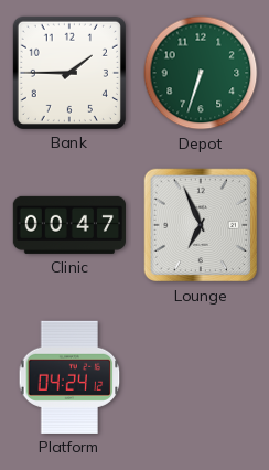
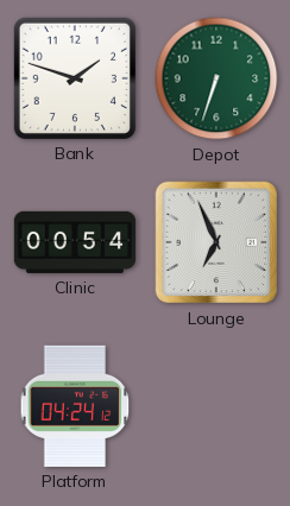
Bank: 1:45 -> 1:48
Clinic: 00:47 -> 00:54
